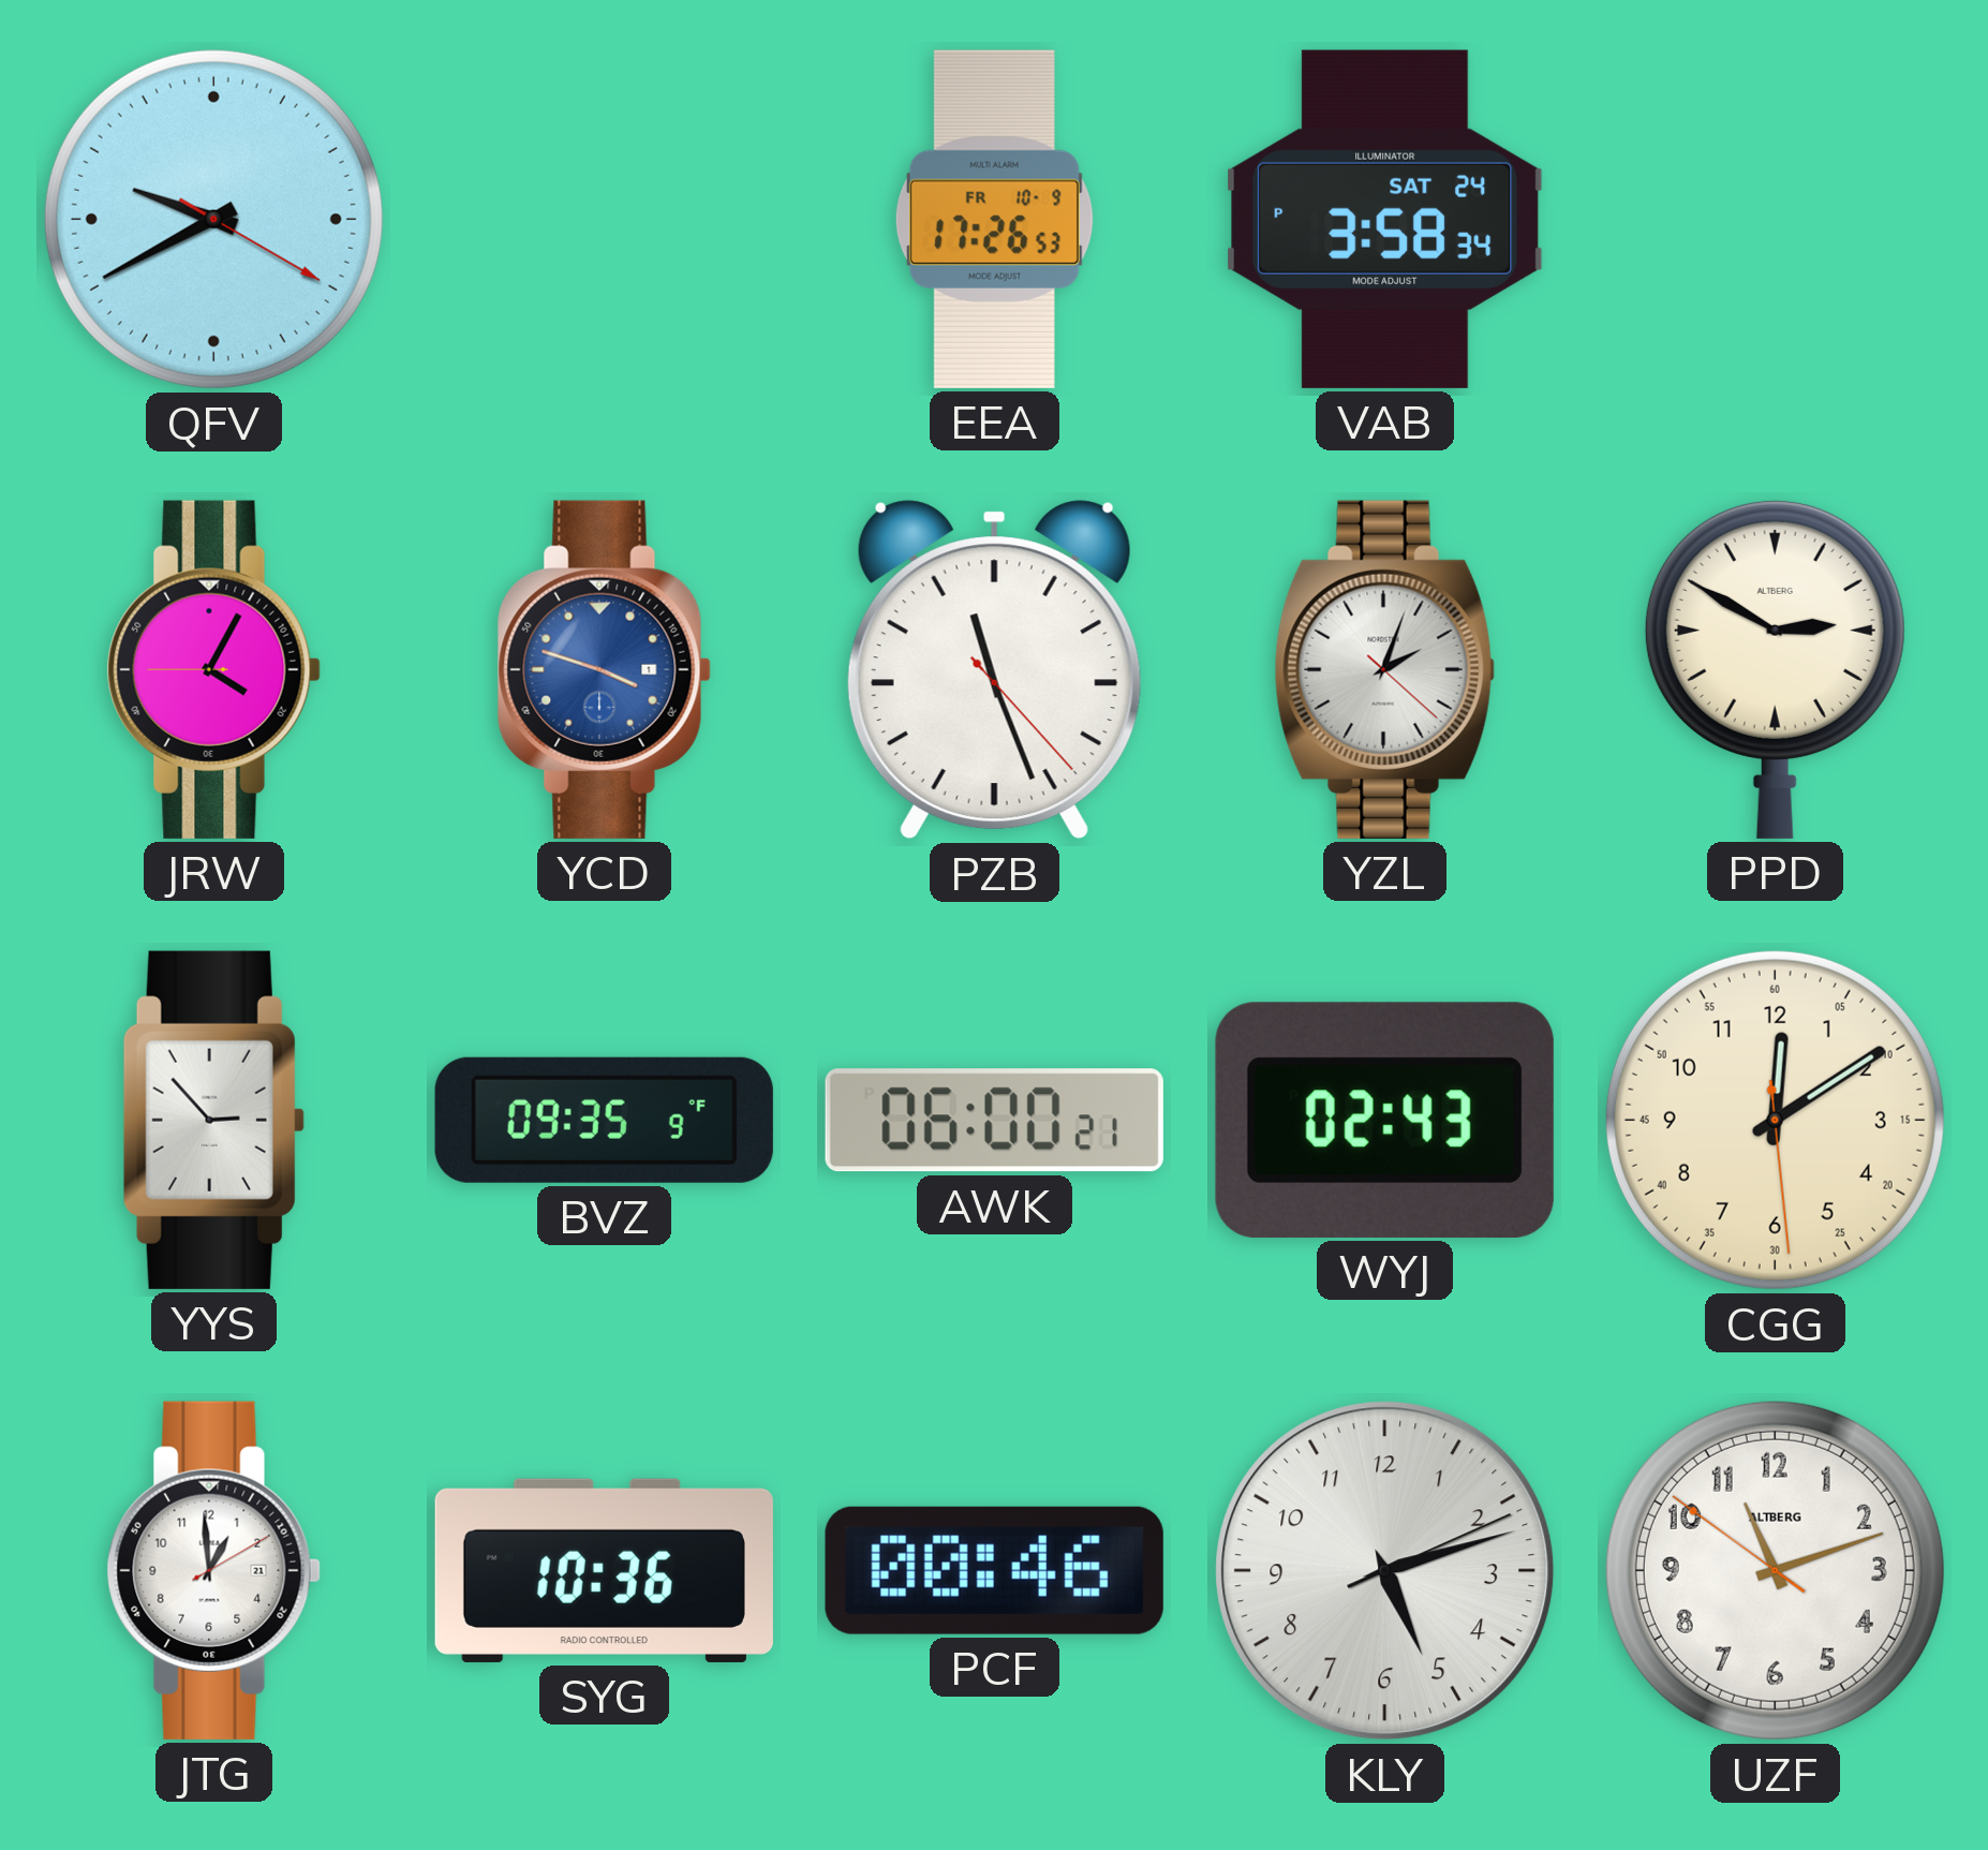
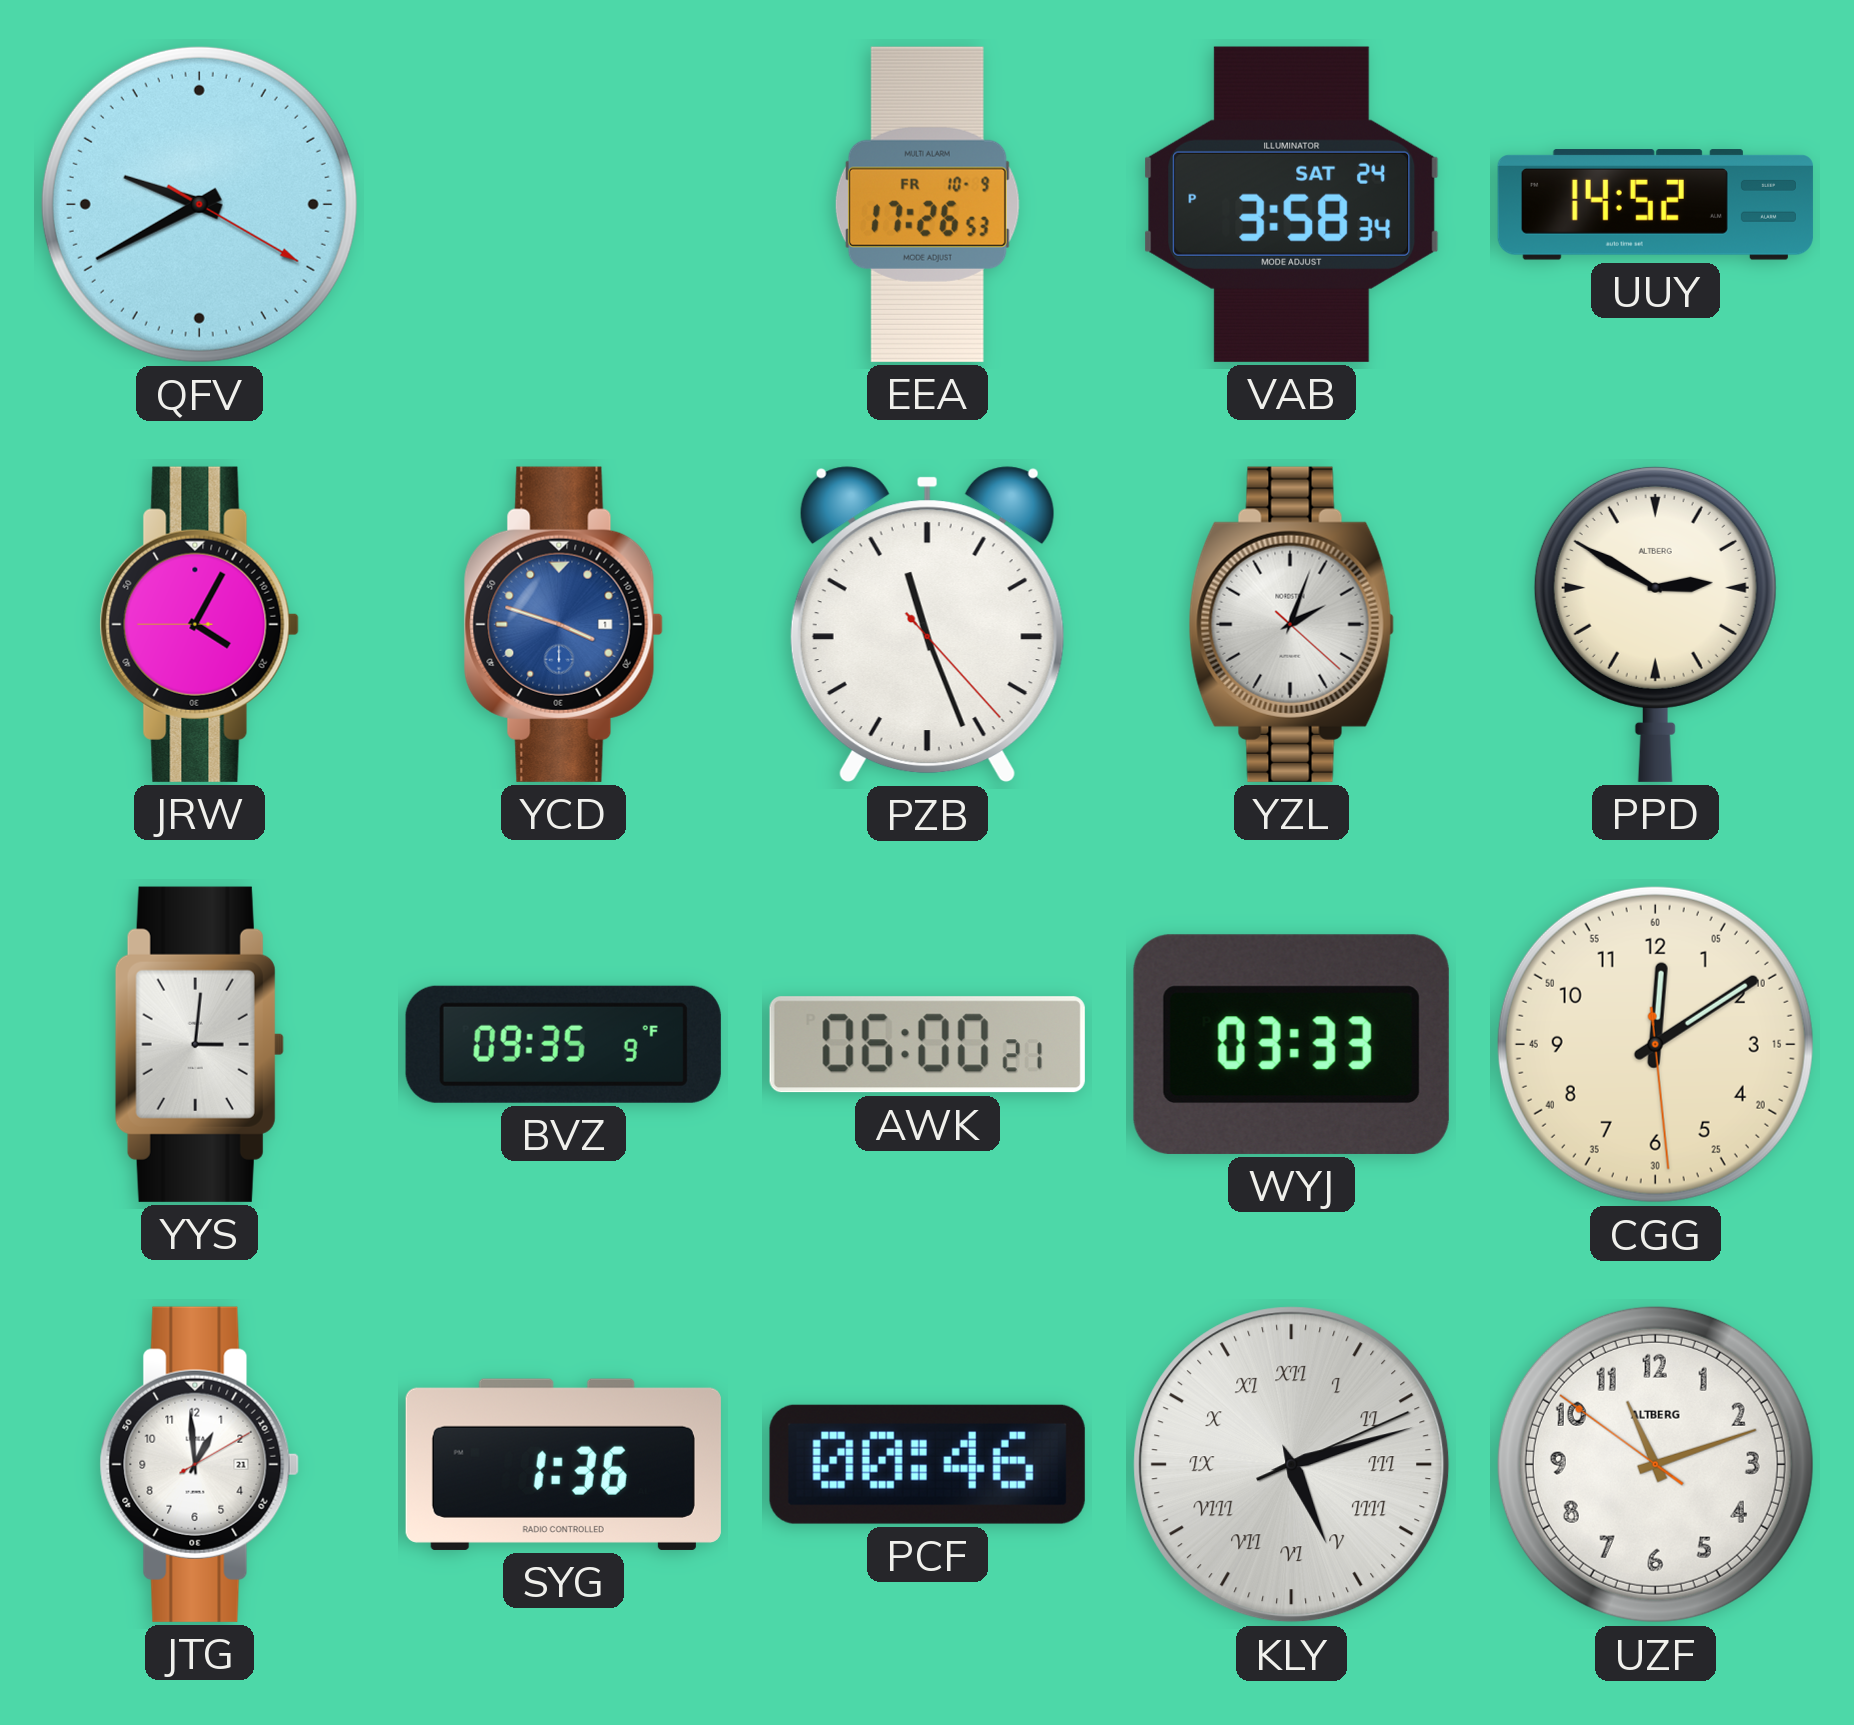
UUY: none -> 14:52
YYS: 2:53 -> 3:01
WYJ: 02:43 -> 03:33
SYG: 10:36 -> 1:36
KLY numerals: Arabic -> Roman
